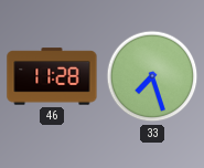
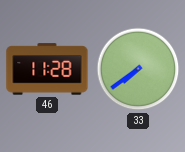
33: 7:27 -> 7:39
